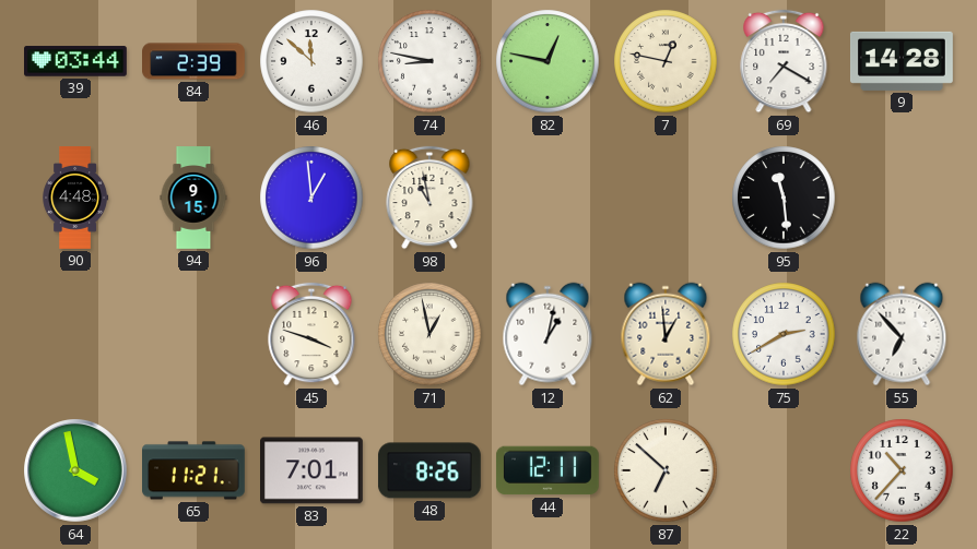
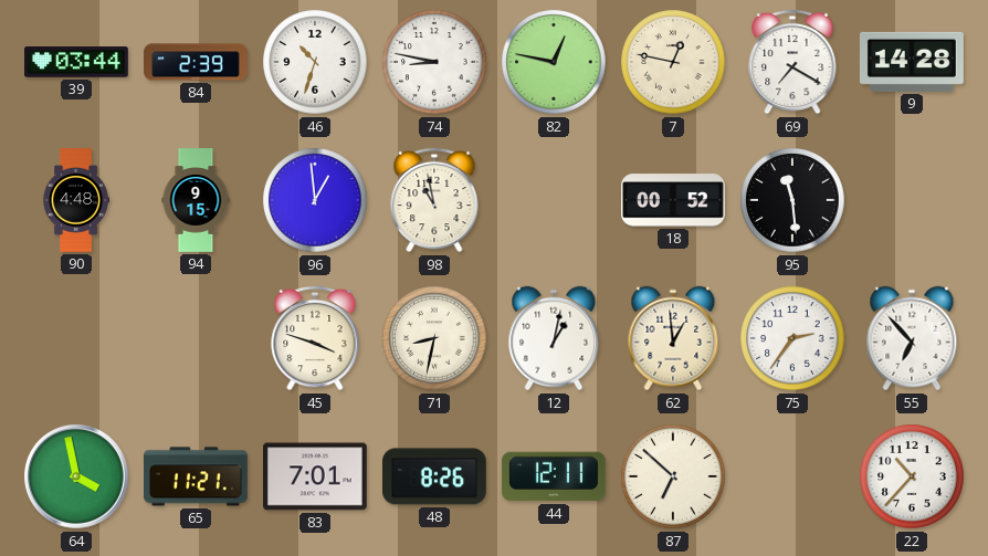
46: 11:52 -> 10:33
18: none -> 00:52
71: 12:58 -> 8:32
75: 2:40 -> 2:36
